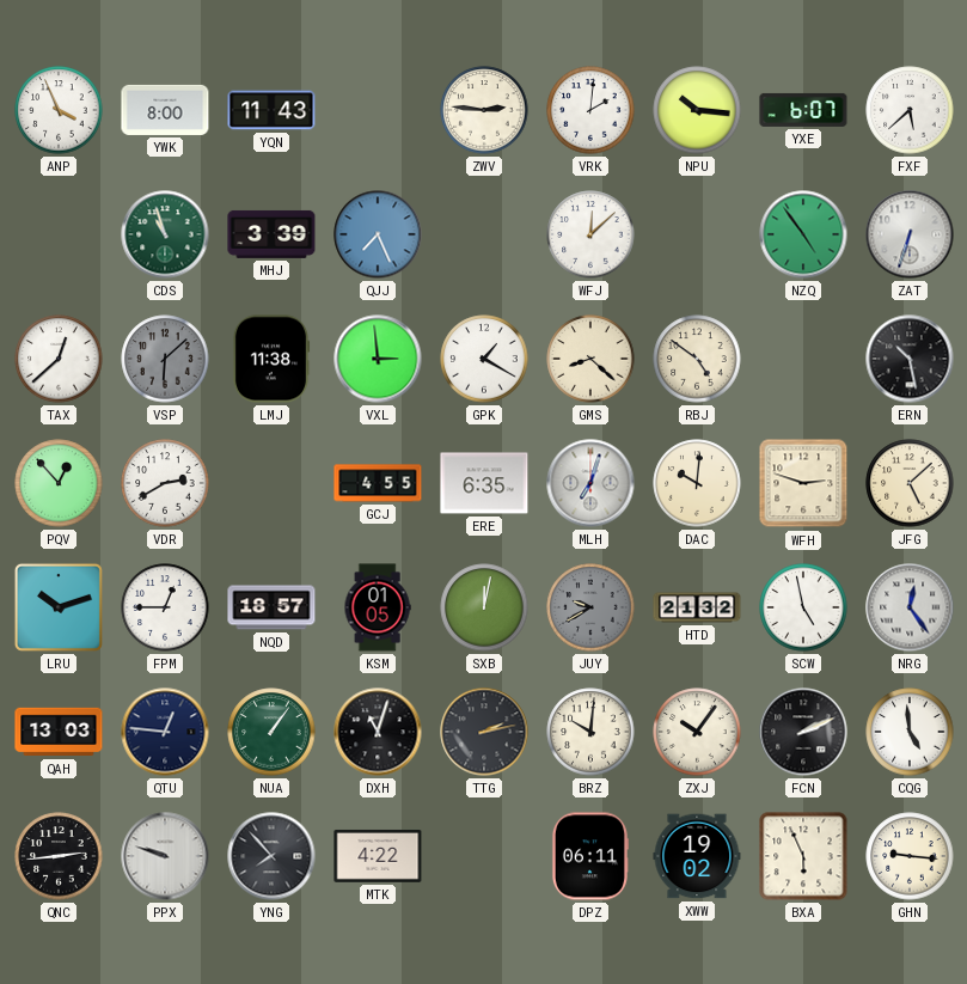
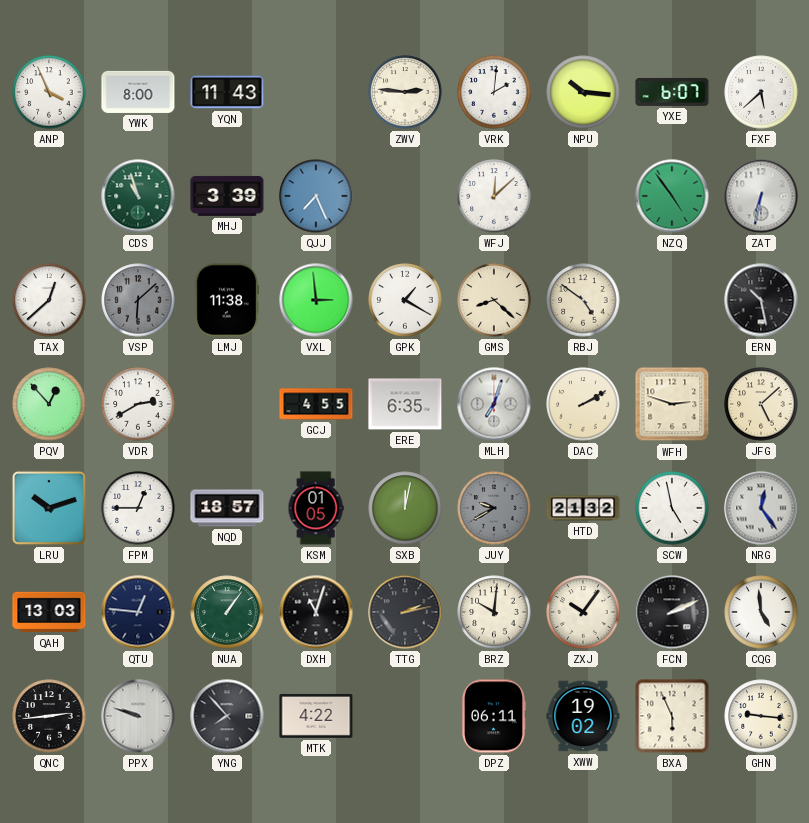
ZAT: 6:33 -> 6:32
DAC: 10:01 -> 2:10
